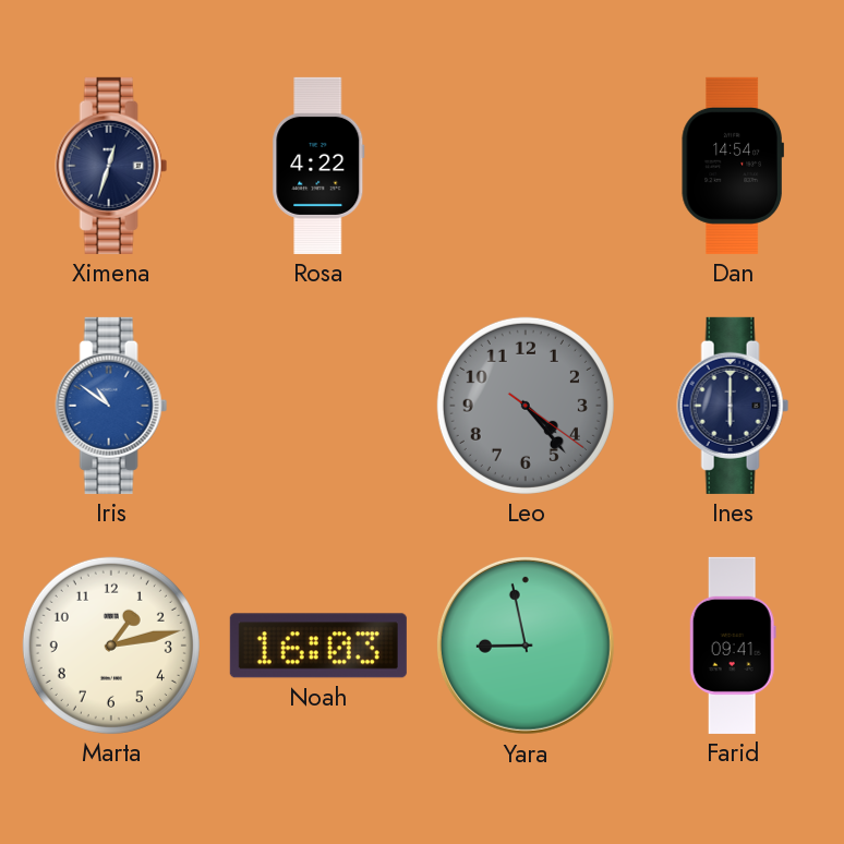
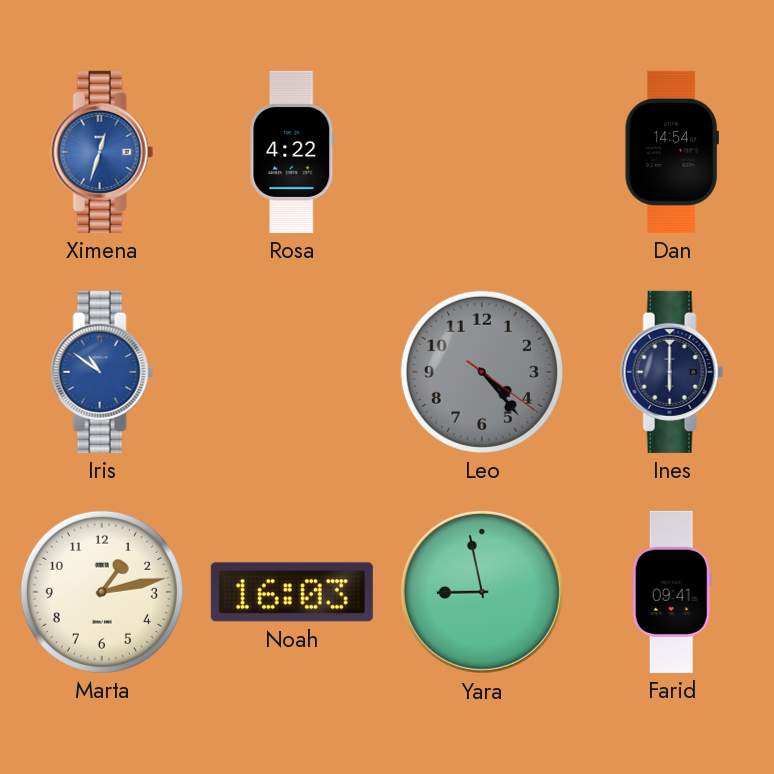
Ximena dial: navy -> blue
